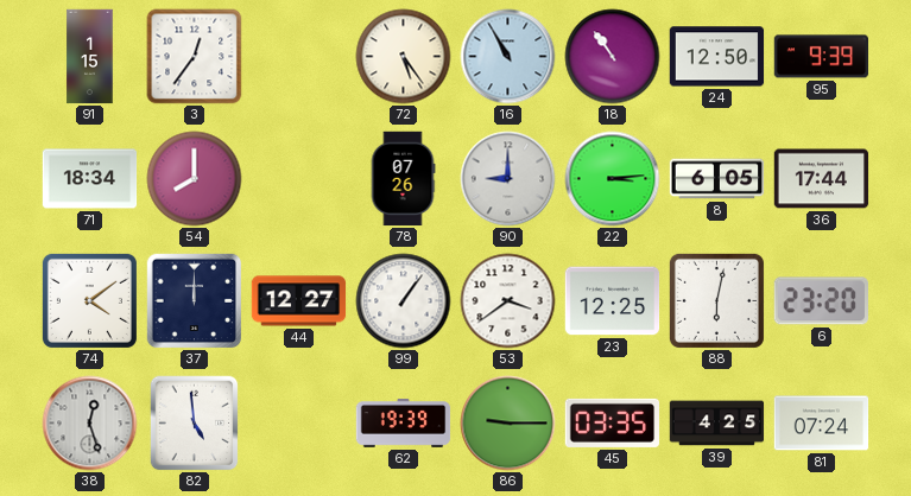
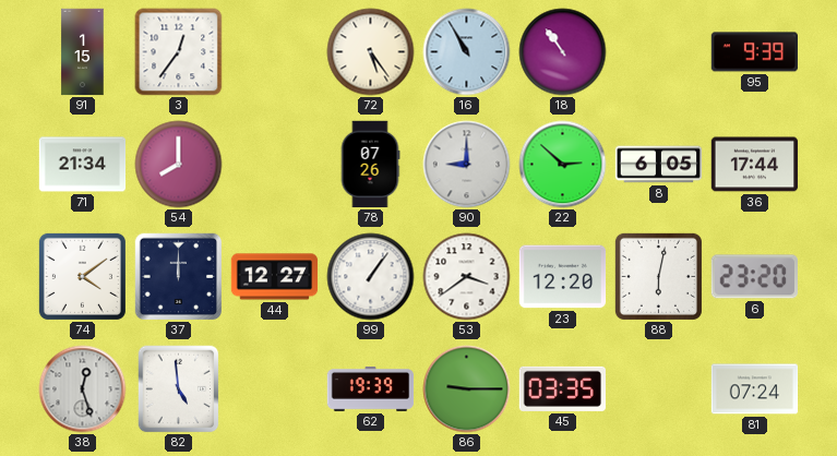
24: 12:50 -> none
71: 18:34 -> 21:34
22: 3:14 -> 2:52
23: 12:25 -> 12:20
39: 4:25 -> none
